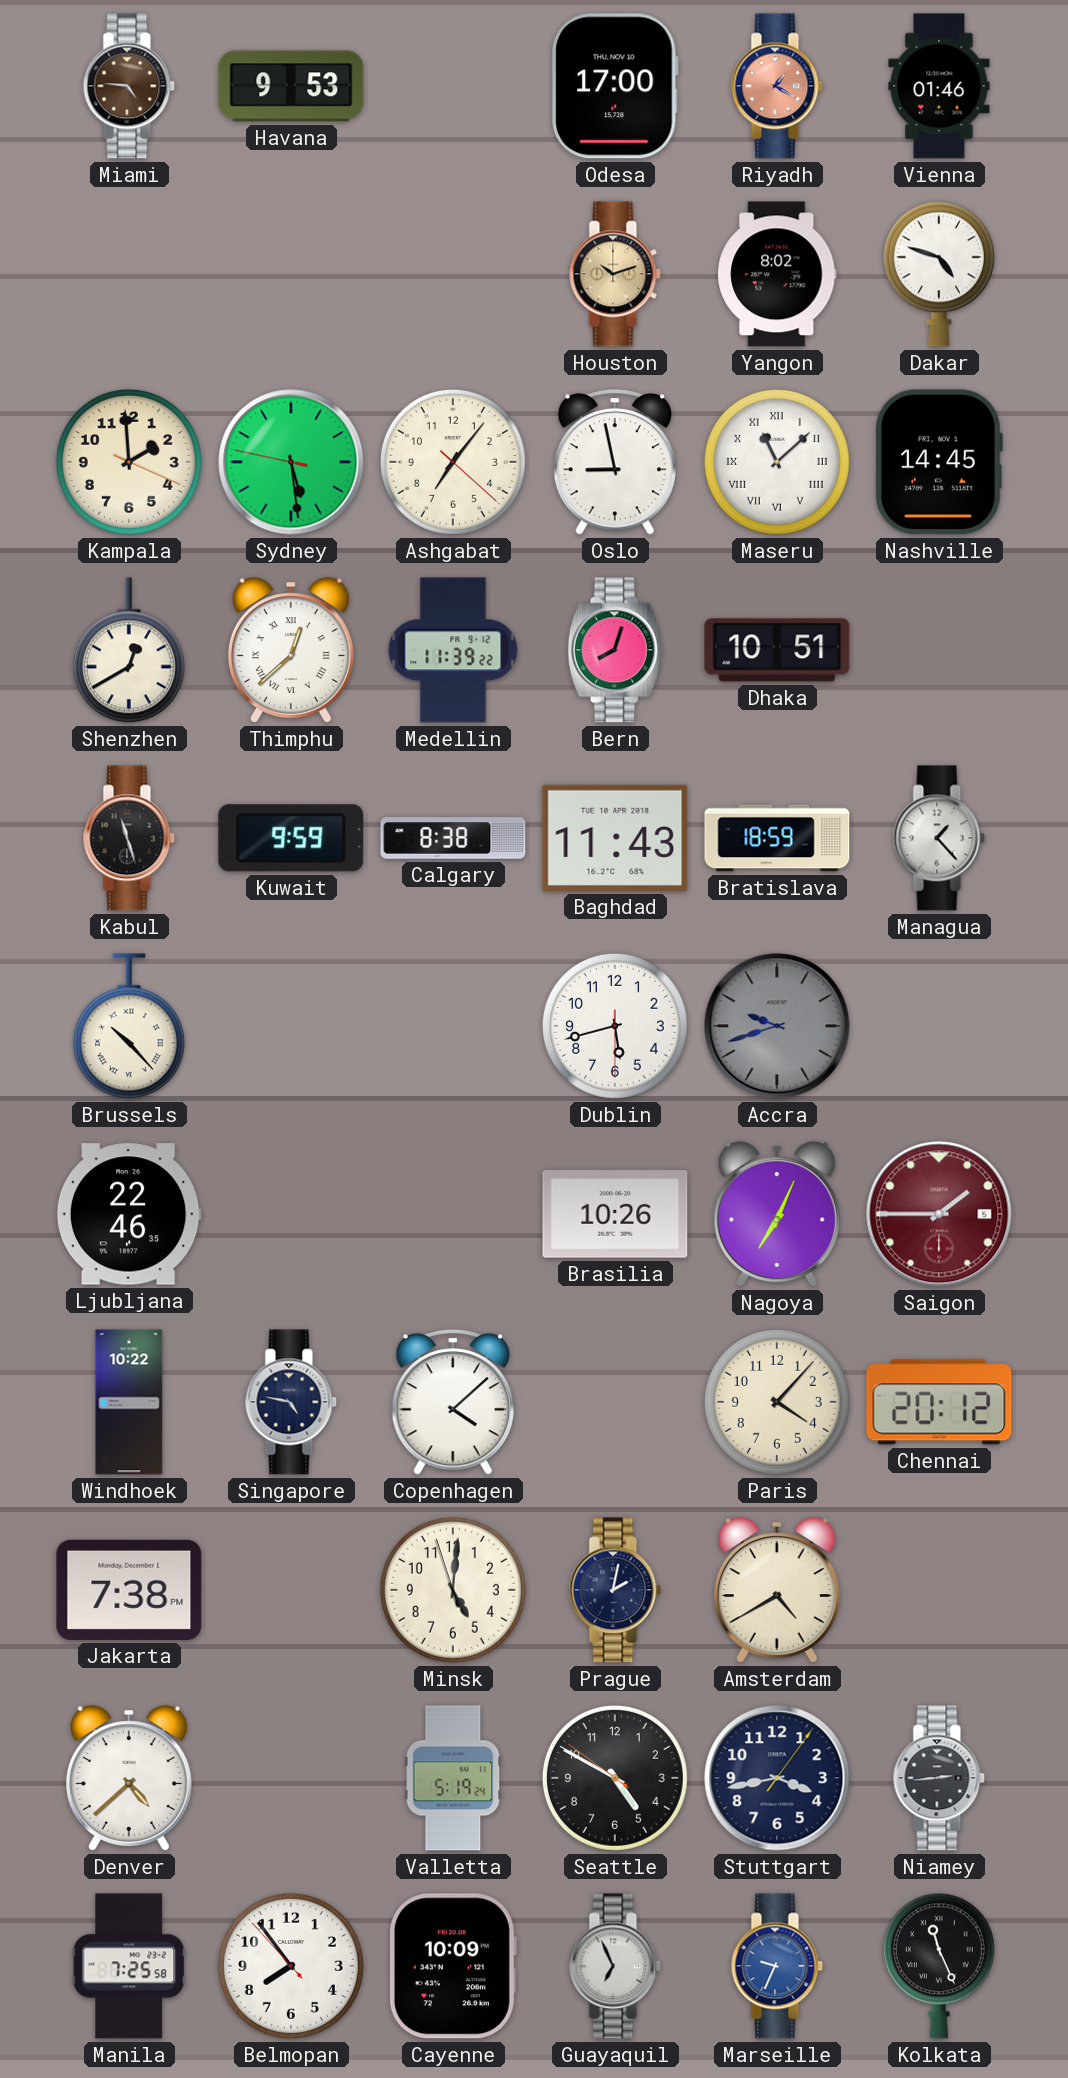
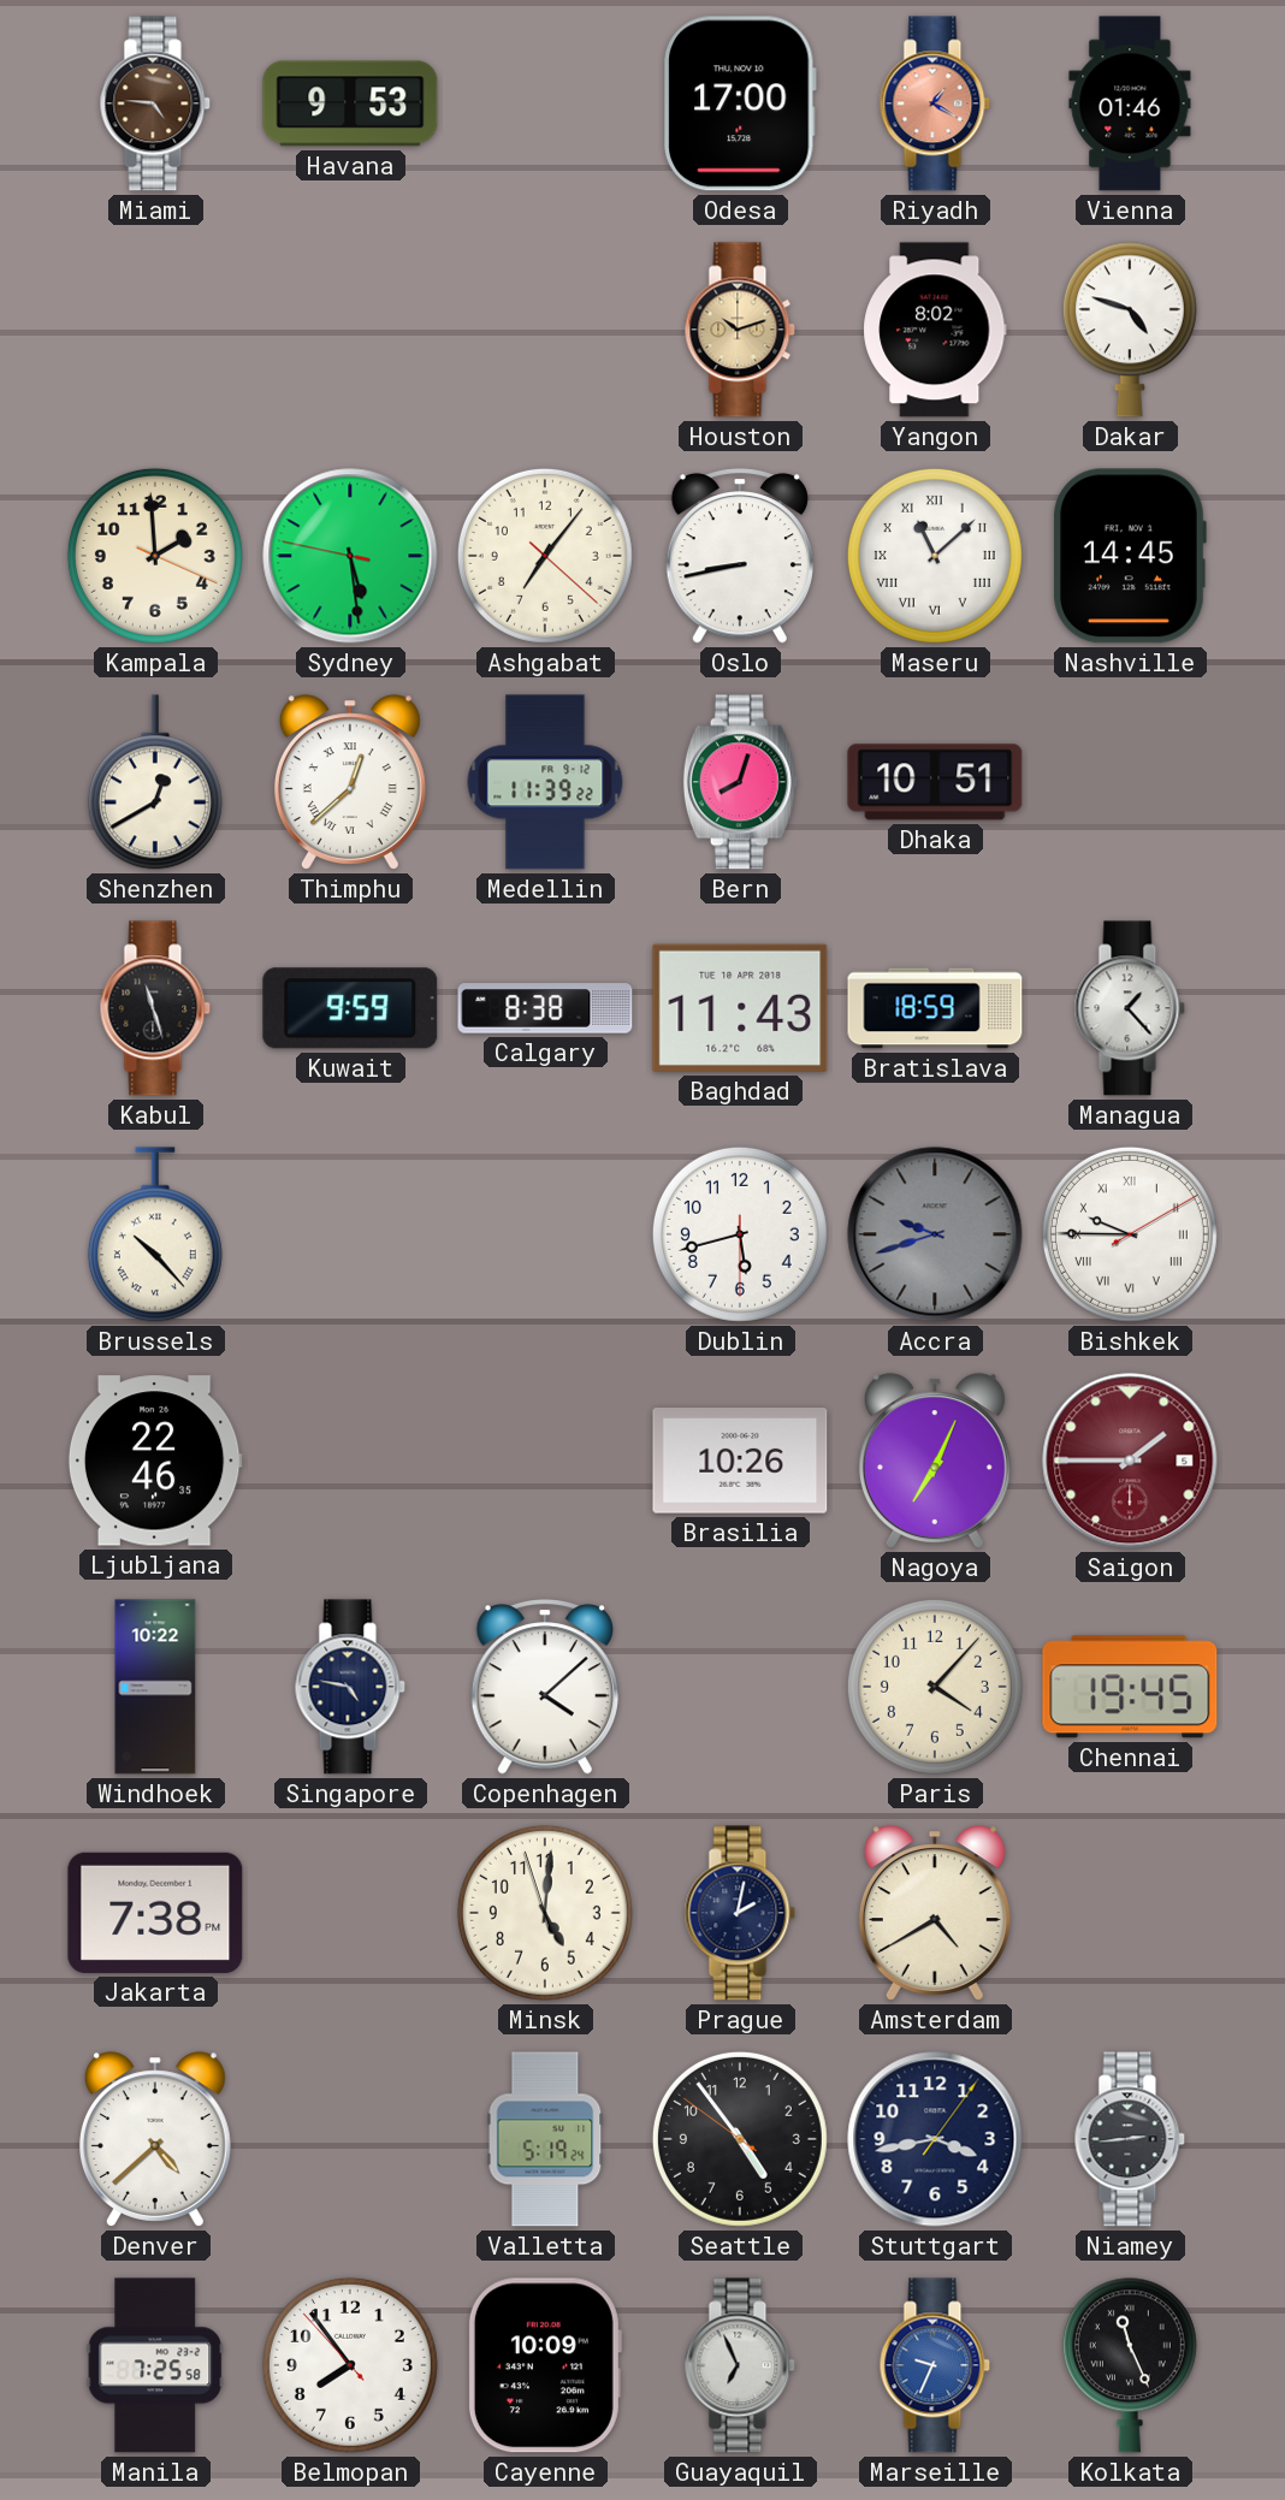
Oslo: 8:58 -> 8:43
Bishkek: none -> 9:45
Chennai: 20:12 -> 19:45
Seattle: 4:49 -> 4:53
